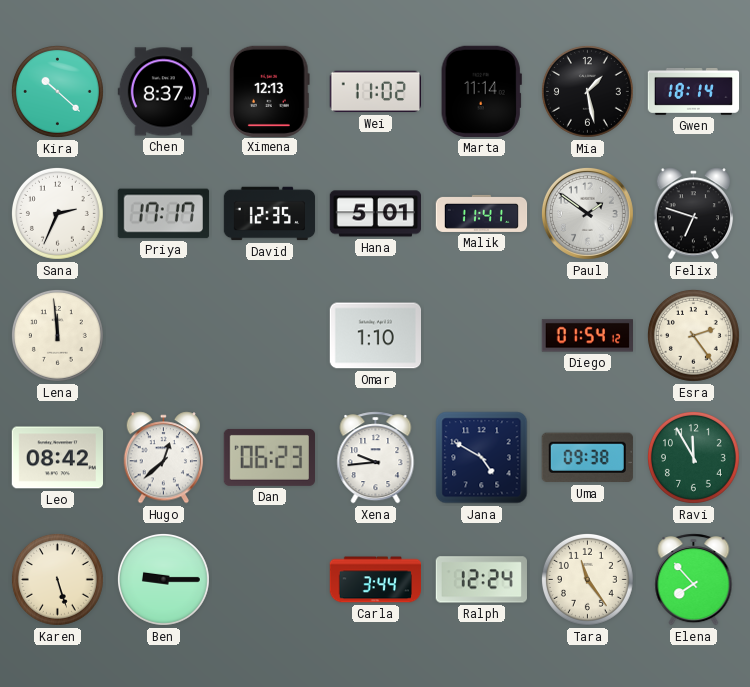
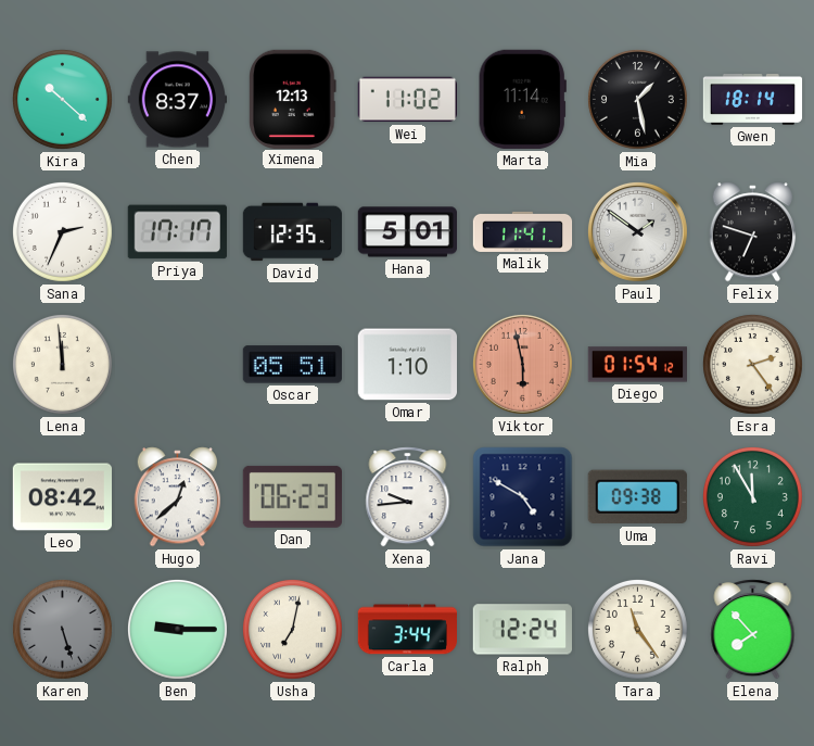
Oscar: none -> 05:51
Viktor: none -> 5:58
Karen dial: cream -> grey
Usha: none -> 7:02
